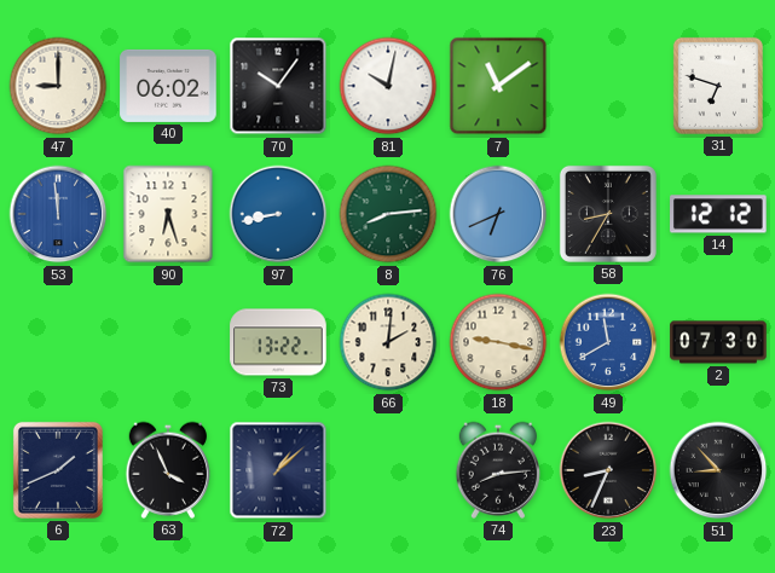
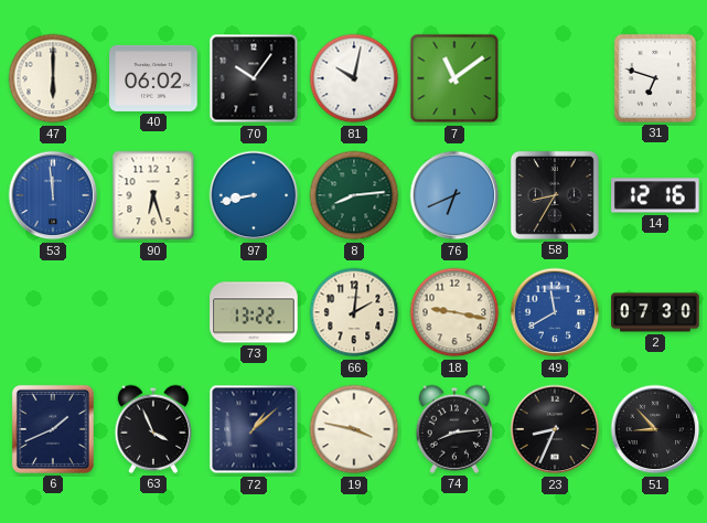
47: 9:00 -> 6:00
14: 12:12 -> 12:16
19: none -> 3:47
